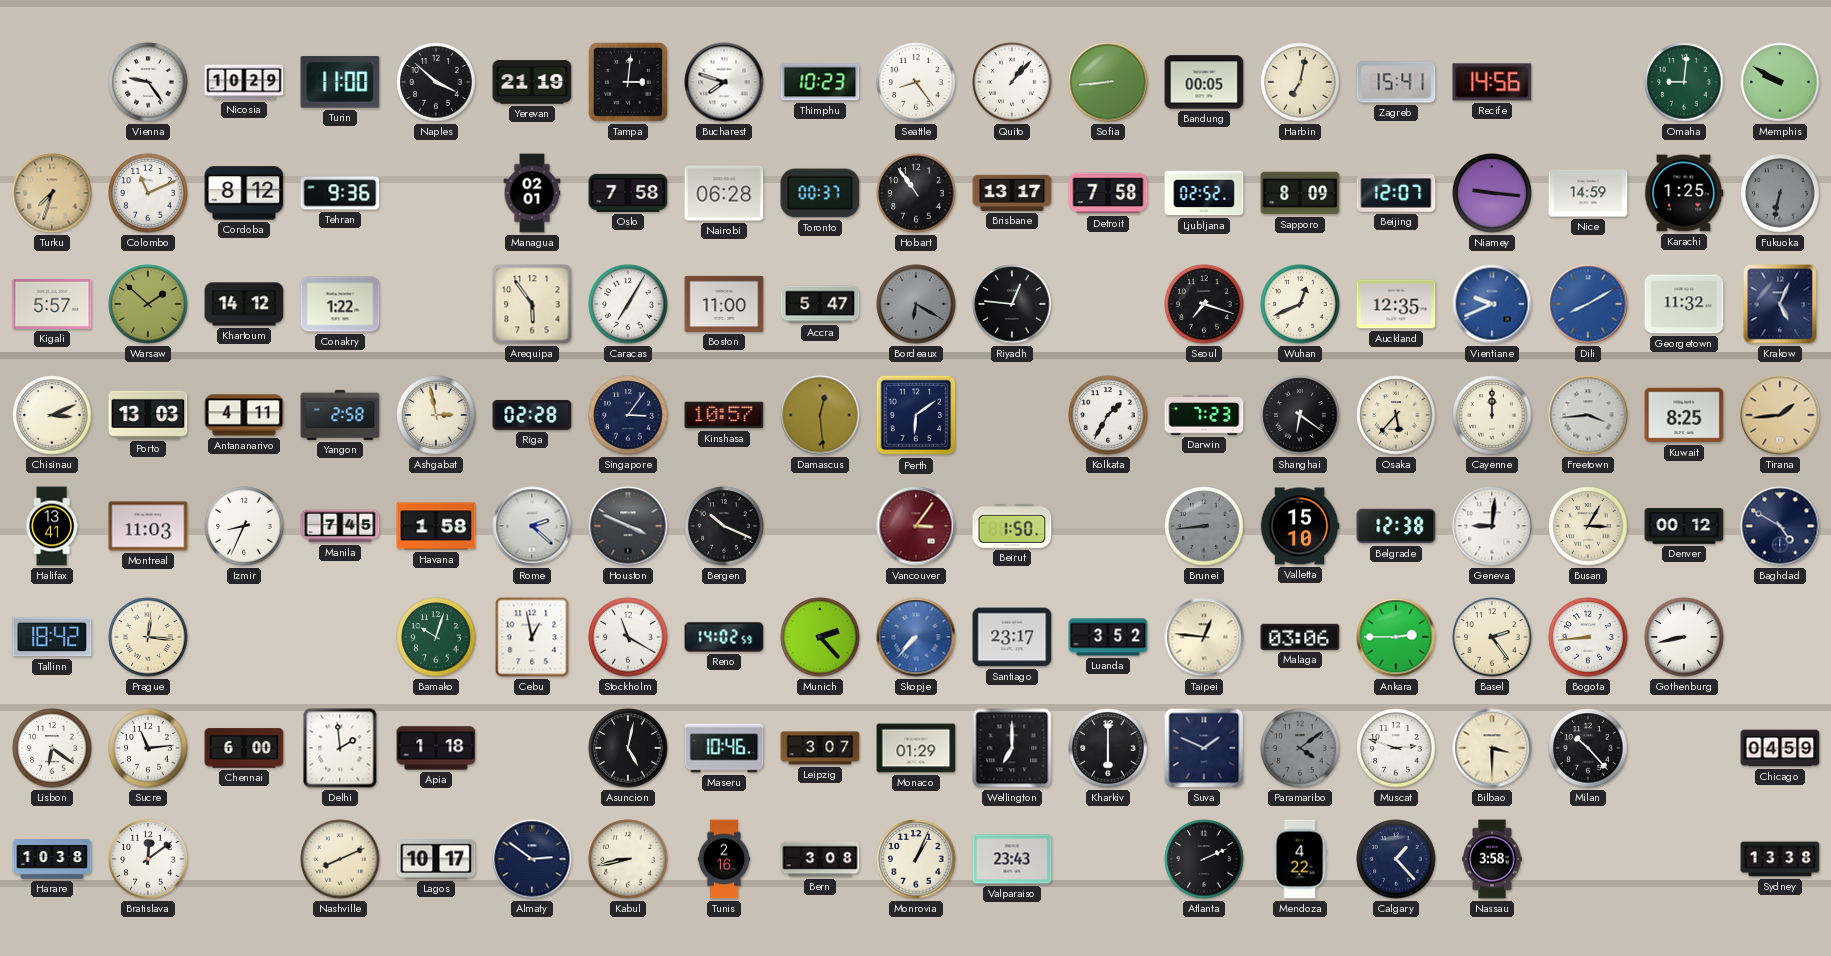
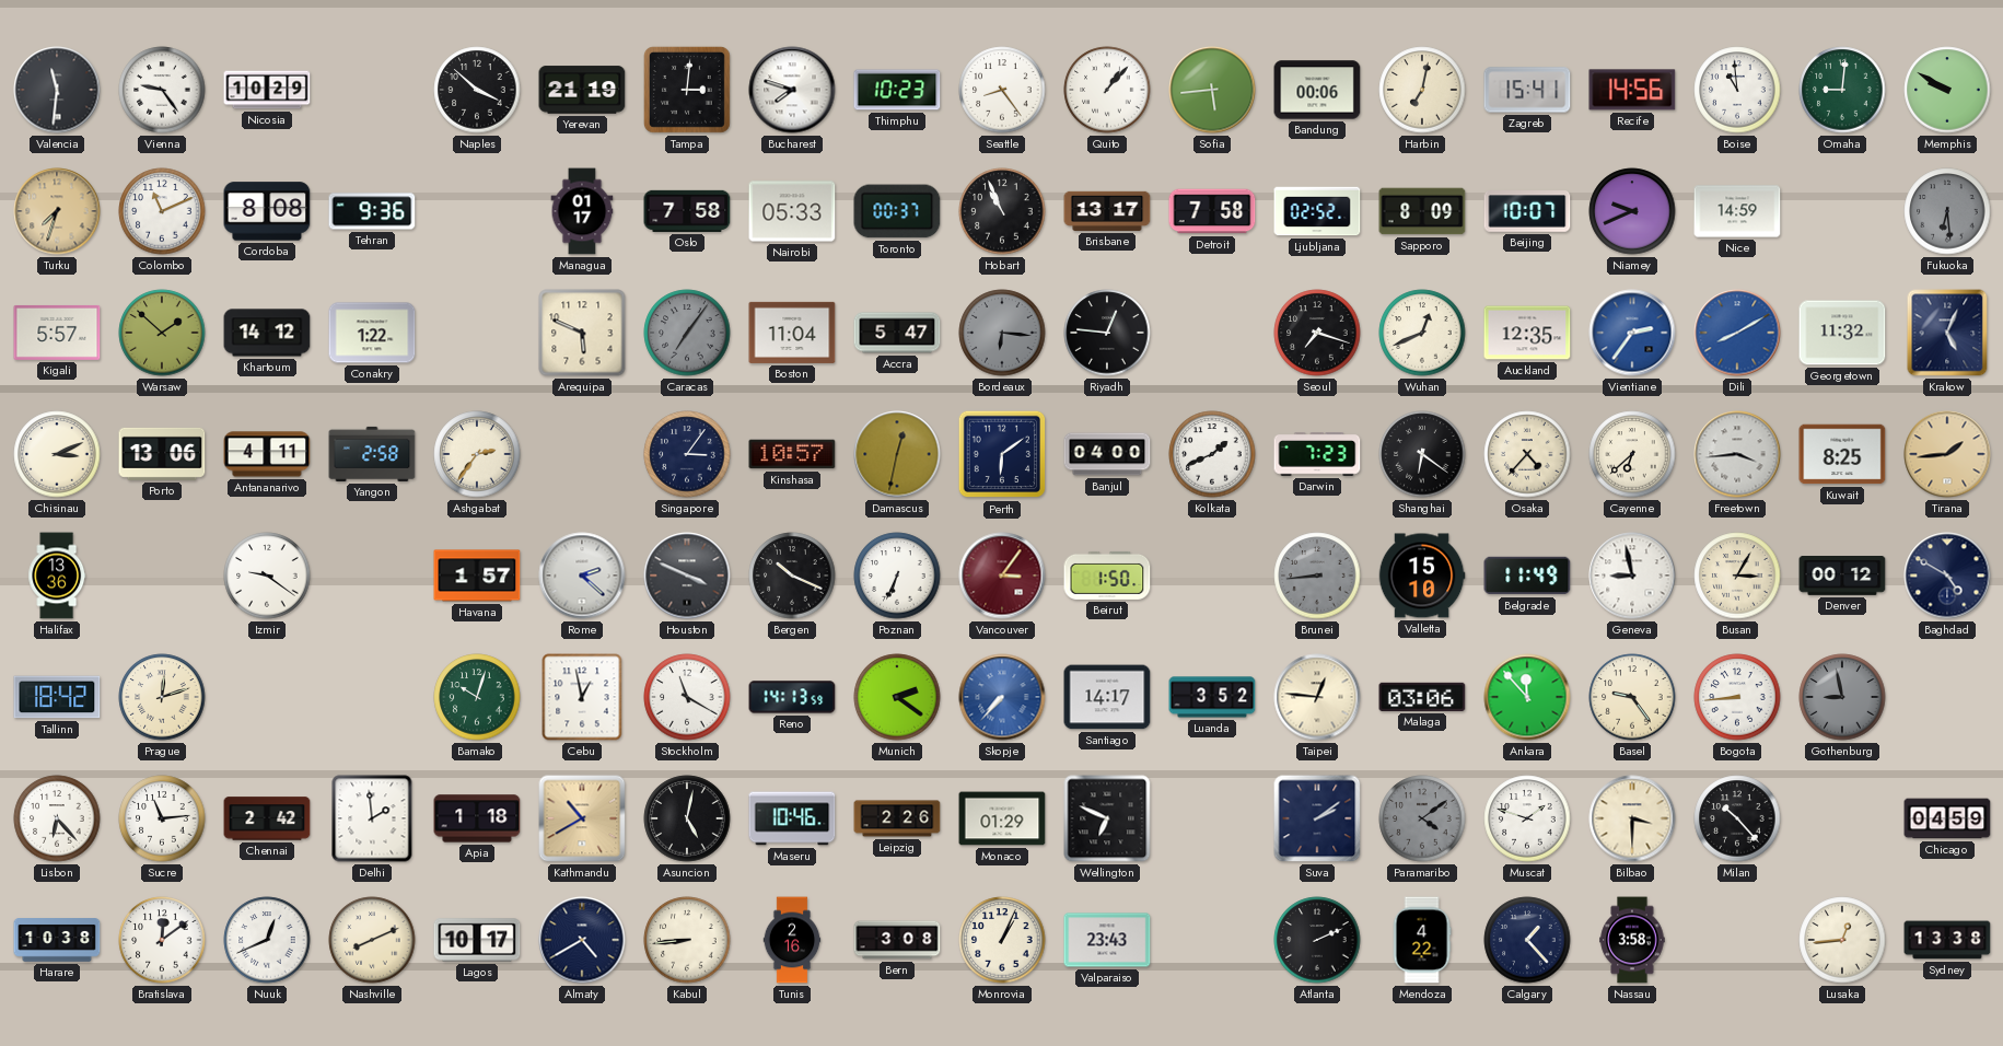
Valencia: none -> 11:31
Turin: 11:00 -> none
Sofia: 8:44 -> 5:44
Bandung: 00:05 -> 00:06
Boise: none -> 10:59
Cordoba: 8:12 -> 8:08
Managua: 02:01 -> 01:17
Nairobi: 06:28 -> 05:33
Hobart: 10:54 -> 10:56
Beijing: 12:07 -> 10:07
Niamey: 9:16 -> 9:41
Karachi: 1:25 -> none
Fukuoka: 6:32 -> 6:29
Arequipa: 5:54 -> 5:49
Caracas: 7:05 -> 7:06
Caracas dial: white -> grey
Boston: 11:00 -> 11:04
Bordeaux: 6:20 -> 6:16
Vientiane: 9:41 -> 2:36
Porto: 13:03 -> 13:06
Ashgabat: 2:58 -> 2:36
Riga: 02:28 -> none
Damascus: 12:29 -> 12:32
Banjul: none -> 04:00
Kolkata: 1:35 -> 1:41
Osaka: 5:37 -> 4:37
Cayenne: 12:00 -> 6:38
Halifax: 13:41 -> 13:36
Montreal: 11:03 -> none
Izmir: 8:34 -> 9:21
Manila: 7:45 -> none
Havana: 1:58 -> 1:57
Poznan: none -> 6:34
Belgrade: 12:38 -> 11:49
Geneva: 9:01 -> 8:58
Prague: 12:16 -> 12:12
Reno: 14:02 -> 14:13
Munich: 2:23 -> 2:21
Santiago: 23:17 -> 14:17
Ankara: 2:45 -> 11:53
Basel: 2:24 -> 9:24
Gothenburg: 8:43 -> 8:58
Gothenburg dial: white -> grey
Lisbon: 6:21 -> 6:23
Chennai: 6:00 -> 2:42
Kathmandu: none -> 10:40
Leipzig: 3:07 -> 2:26
Wellington: 7:00 -> 6:49
Kharkiv: 6:00 -> none
Suva: 1:49 -> 2:09
Muscat: 2:48 -> 1:48
Nuuk: none -> 12:41
Almaty: 2:51 -> 4:40
Kabul: 8:43 -> 8:44
Lusaka: none -> 12:44
